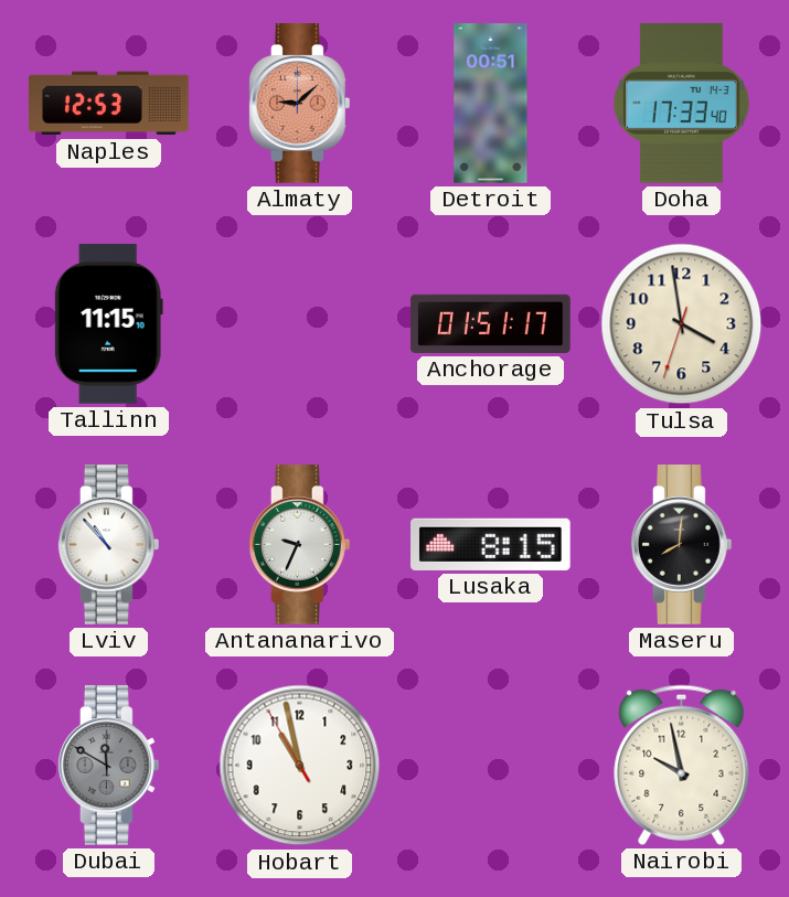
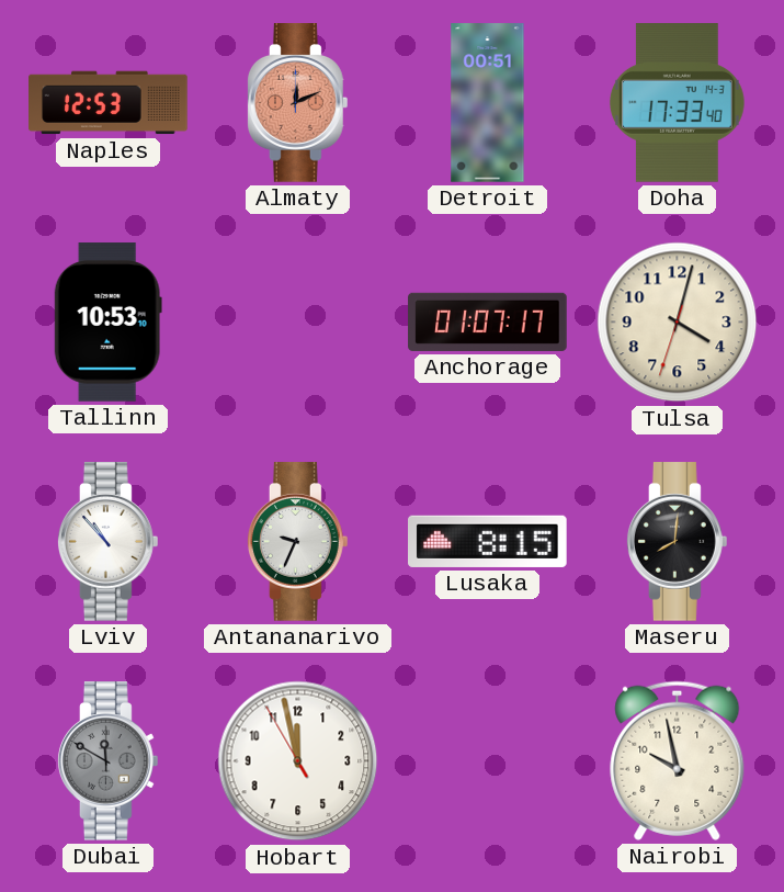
Almaty: 9:08 -> 12:11
Tallinn: 11:15 -> 10:53
Anchorage: 01:51 -> 01:07
Tulsa: 3:58 -> 4:02
Hobart: 10:57 -> 11:57
